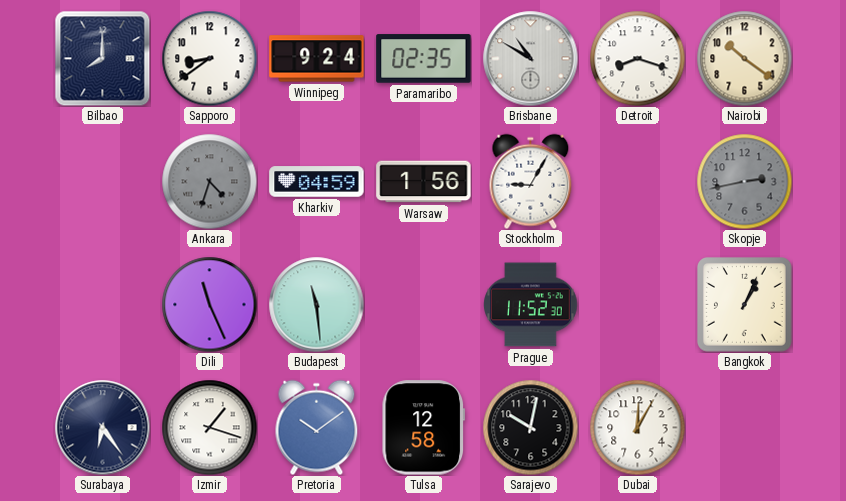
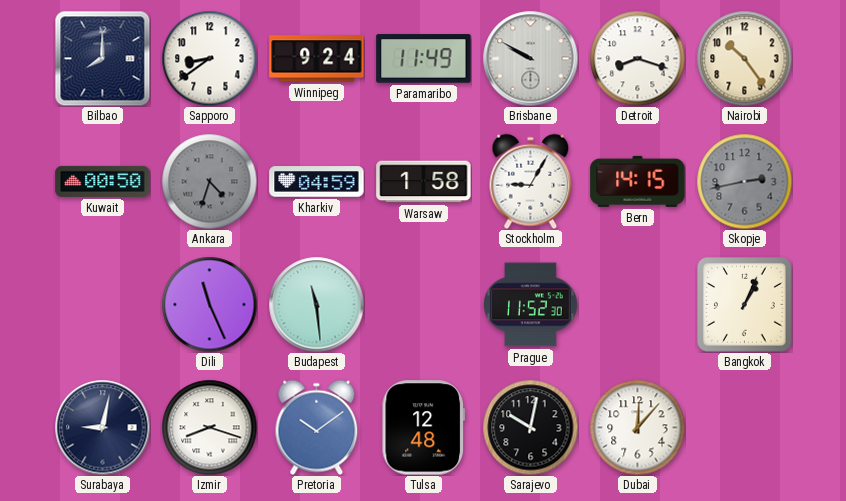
Paramaribo: 02:35 -> 11:49
Brisbane: 10:50 -> 9:50
Nairobi: 10:21 -> 10:24
Kuwait: none -> 00:50
Warsaw: 1:56 -> 1:58
Bern: none -> 14:15
Surabaya: 6:24 -> 9:02
Izmir: 1:18 -> 8:18
Tulsa: 12:58 -> 12:48
Dubai: 12:05 -> 12:07
